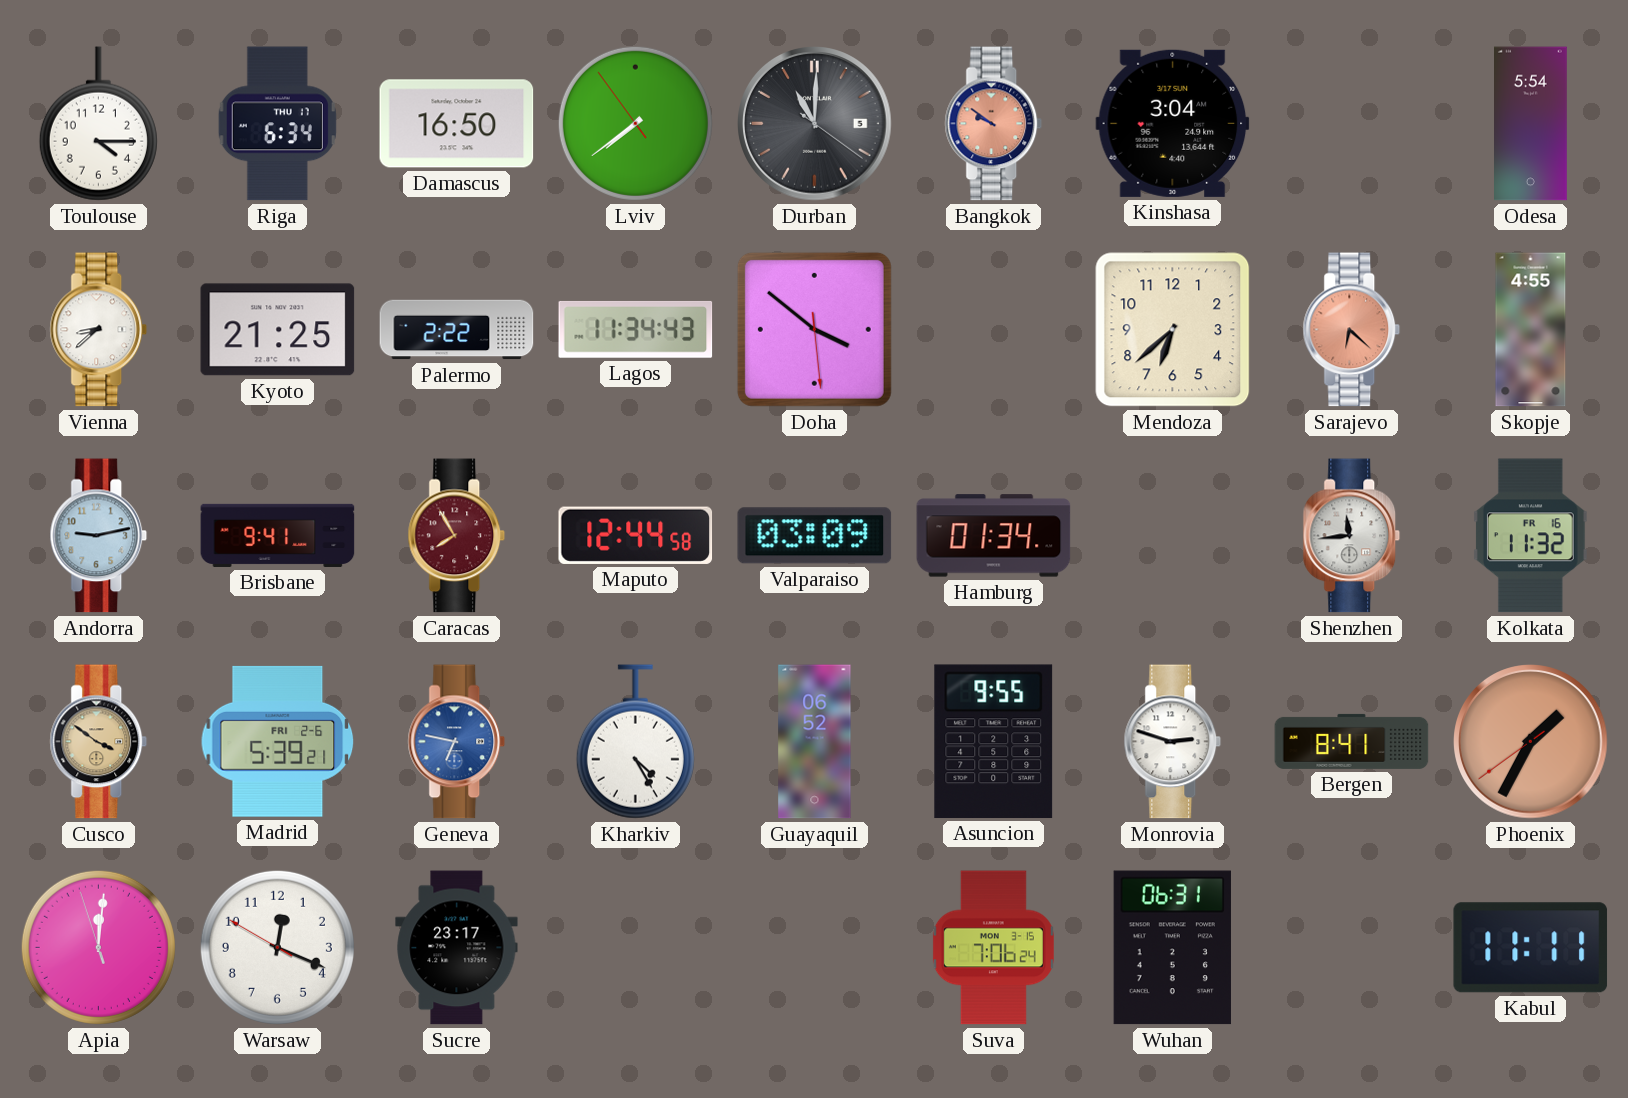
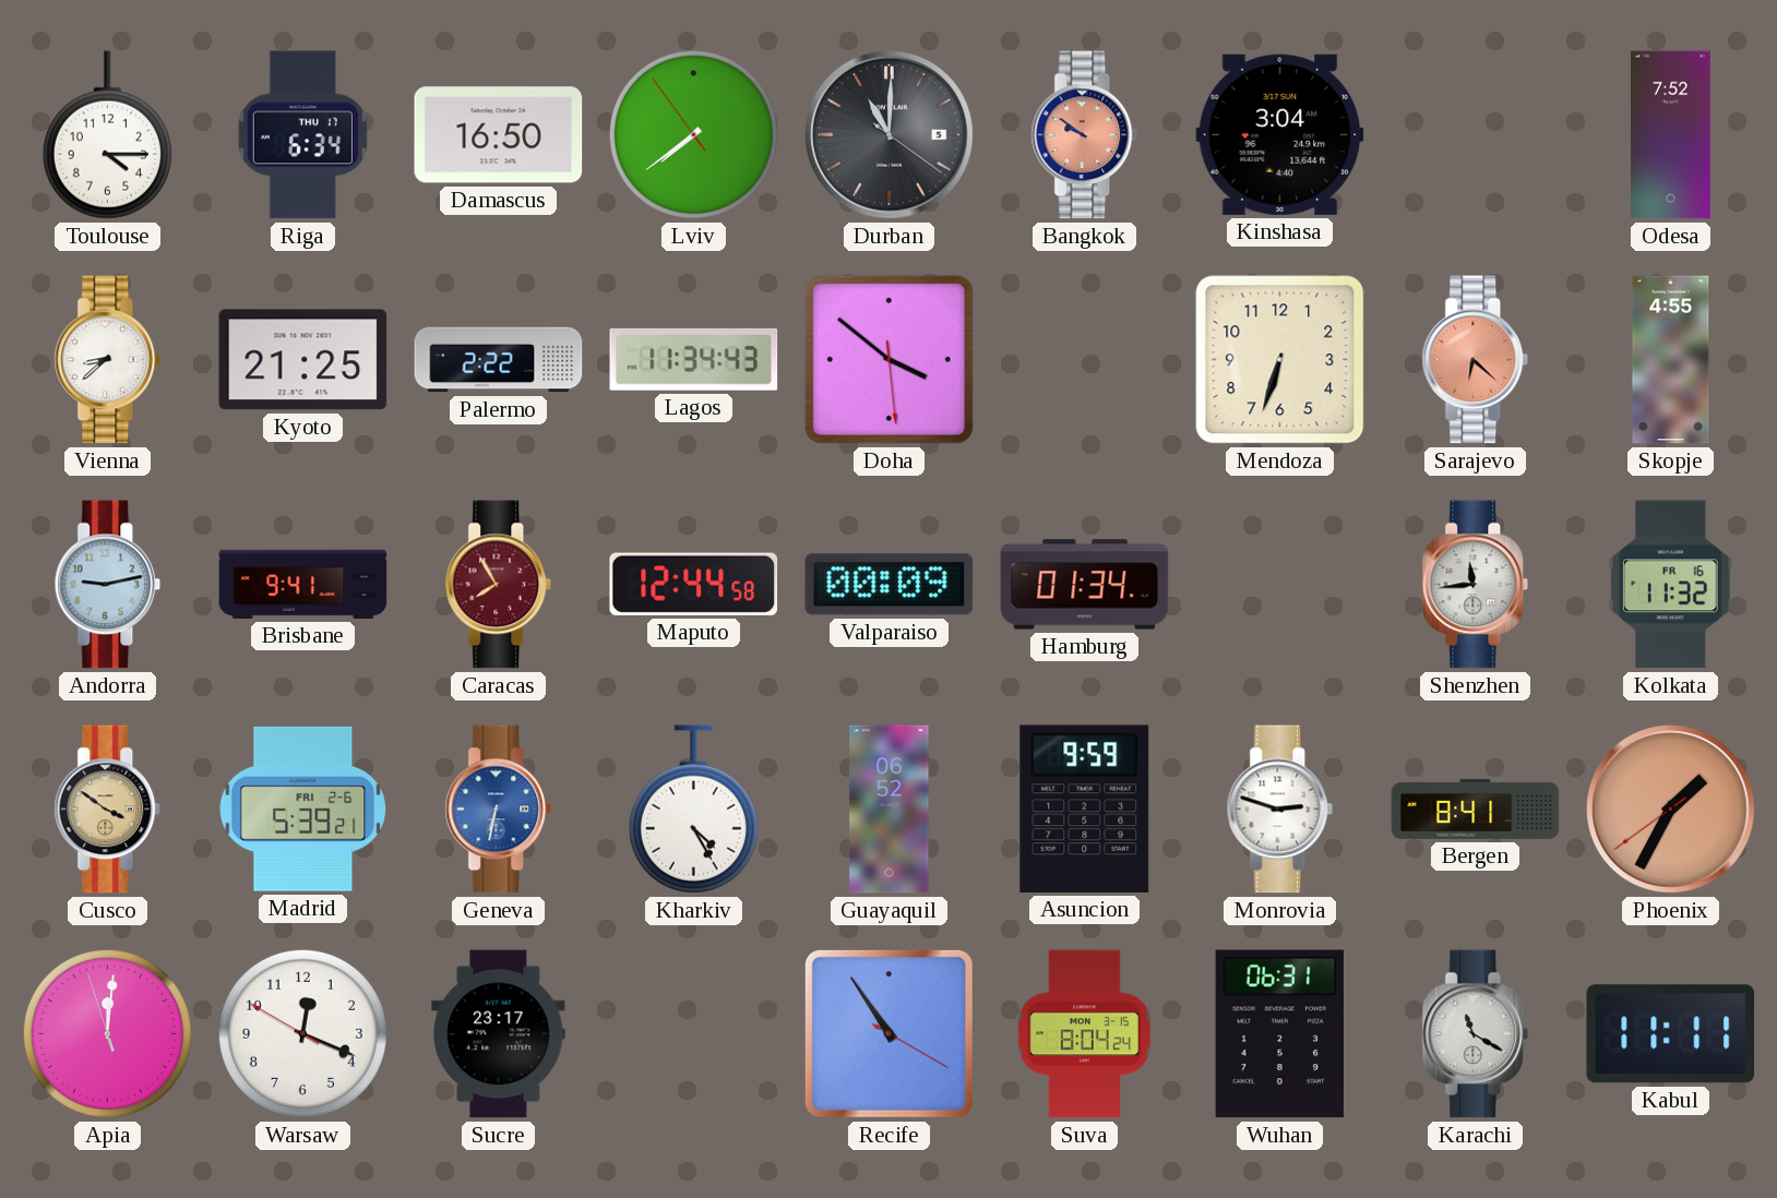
Odesa: 5:54 -> 7:52
Mendoza: 6:38 -> 6:33
Valparaiso: 03:09 -> 00:09
Geneva: 6:47 -> 6:32
Asuncion: 9:55 -> 9:59
Recife: none -> 10:54
Suva: 7:06 -> 8:04
Karachi: none -> 11:20
